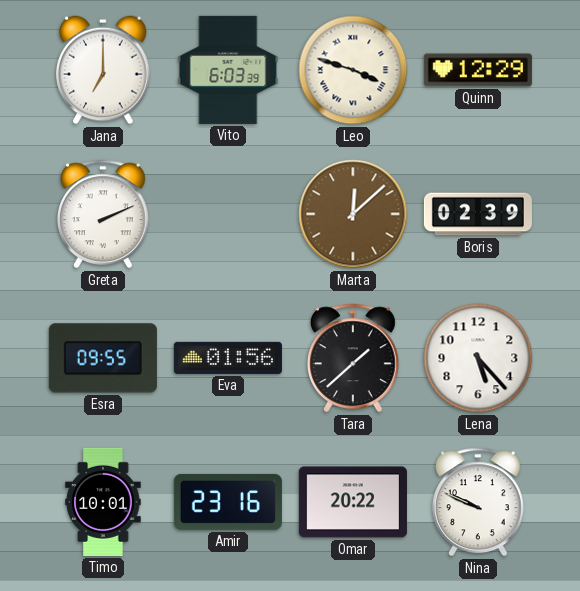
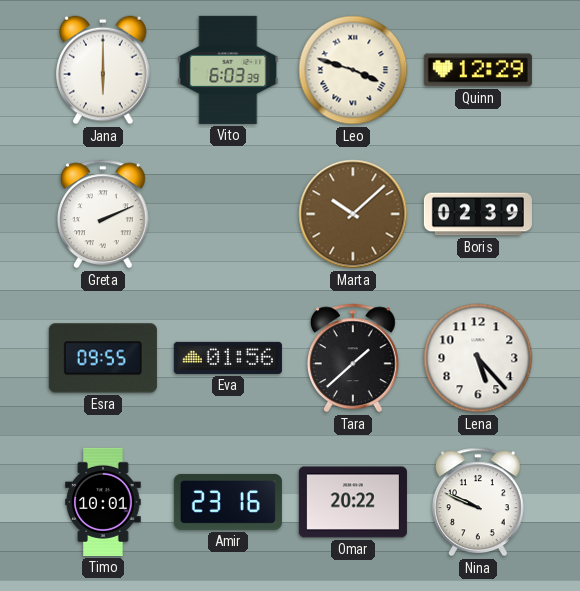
Jana: 7:00 -> 6:00
Marta: 12:08 -> 10:08
